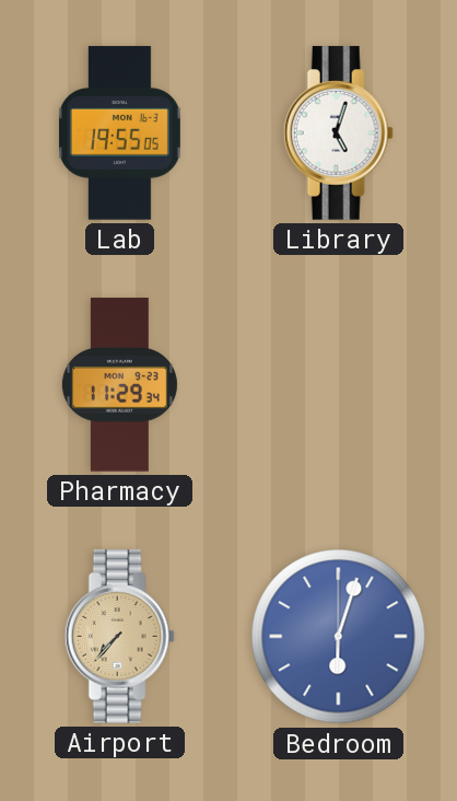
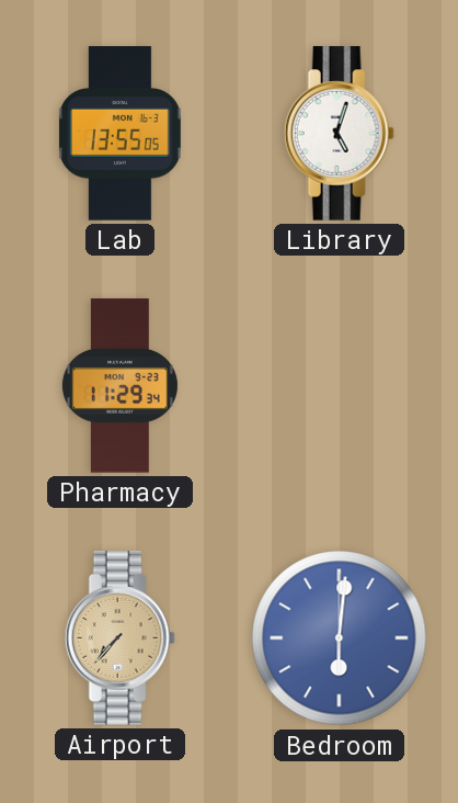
Lab: 19:55 -> 13:55
Bedroom: 6:03 -> 6:01
